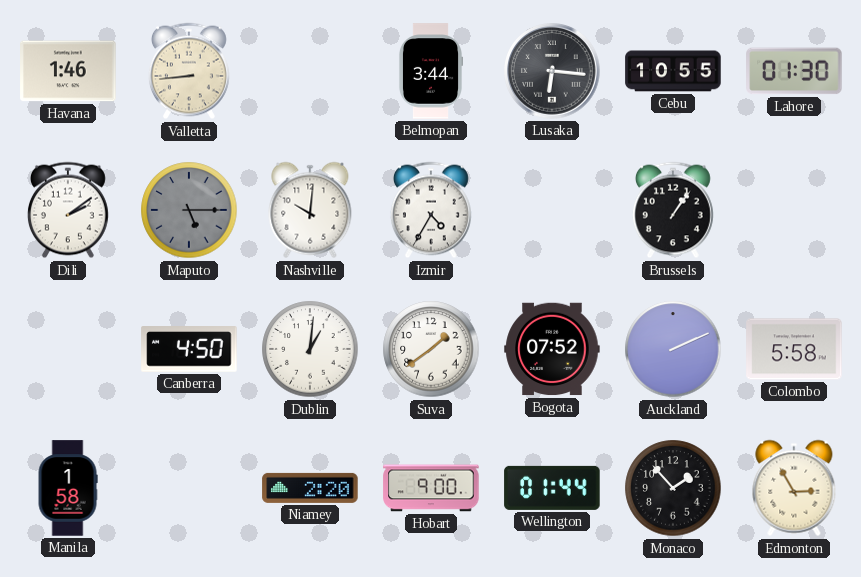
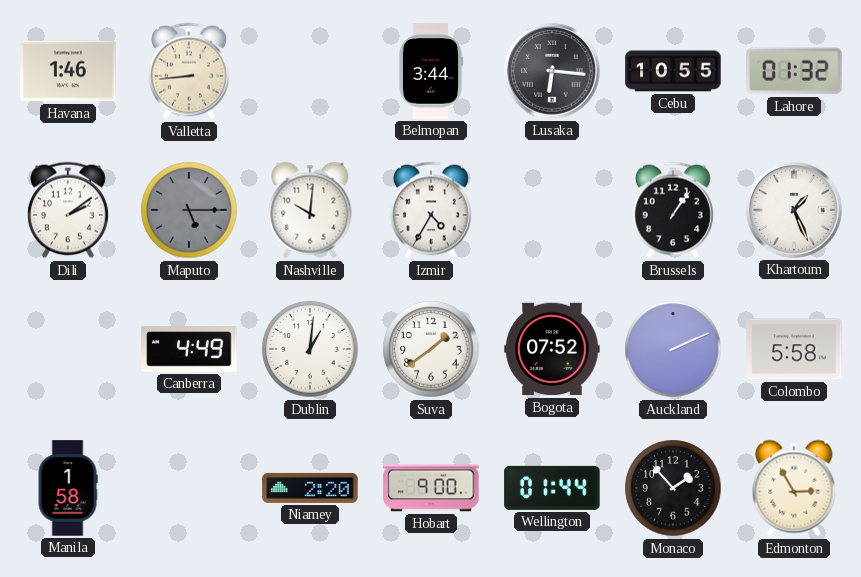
Lahore: 01:30 -> 01:32
Khartoum: none -> 1:26
Canberra: 4:50 -> 4:49
